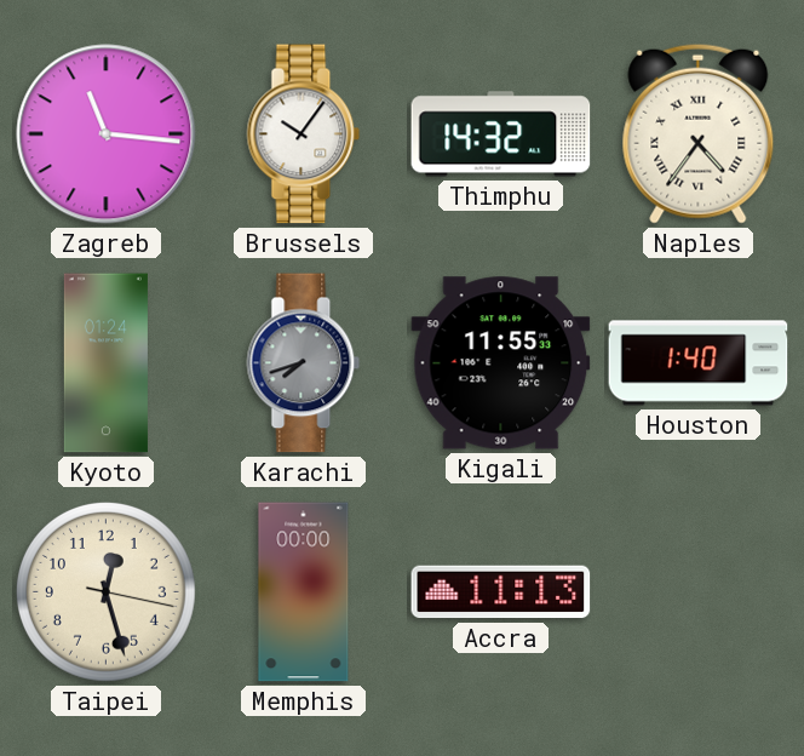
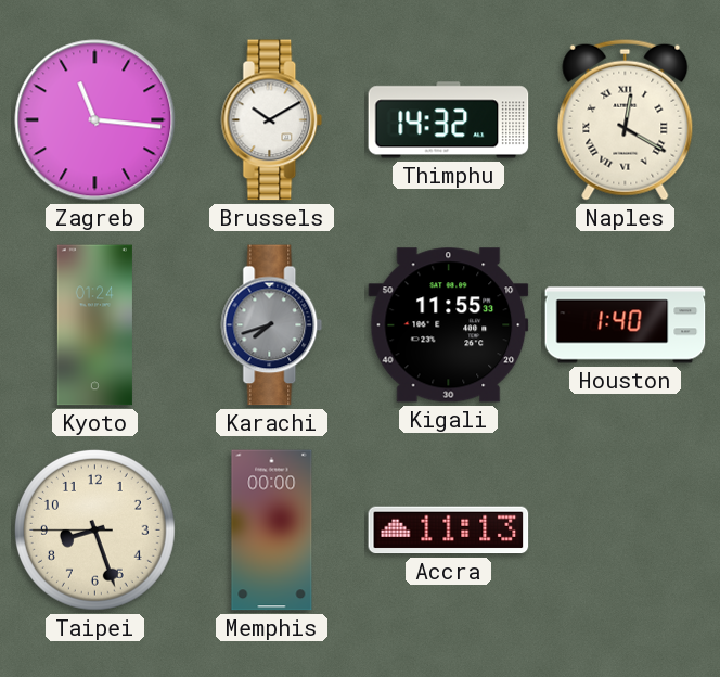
Brussels: 10:06 -> 10:10
Naples: 4:36 -> 12:20
Taipei: 12:27 -> 8:26
